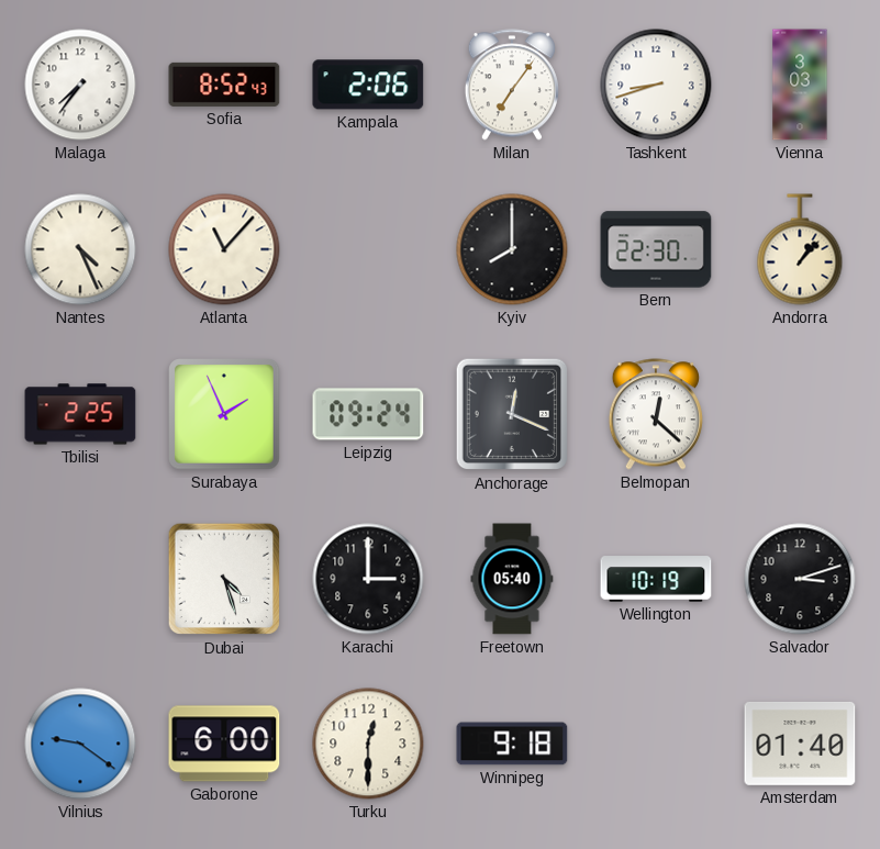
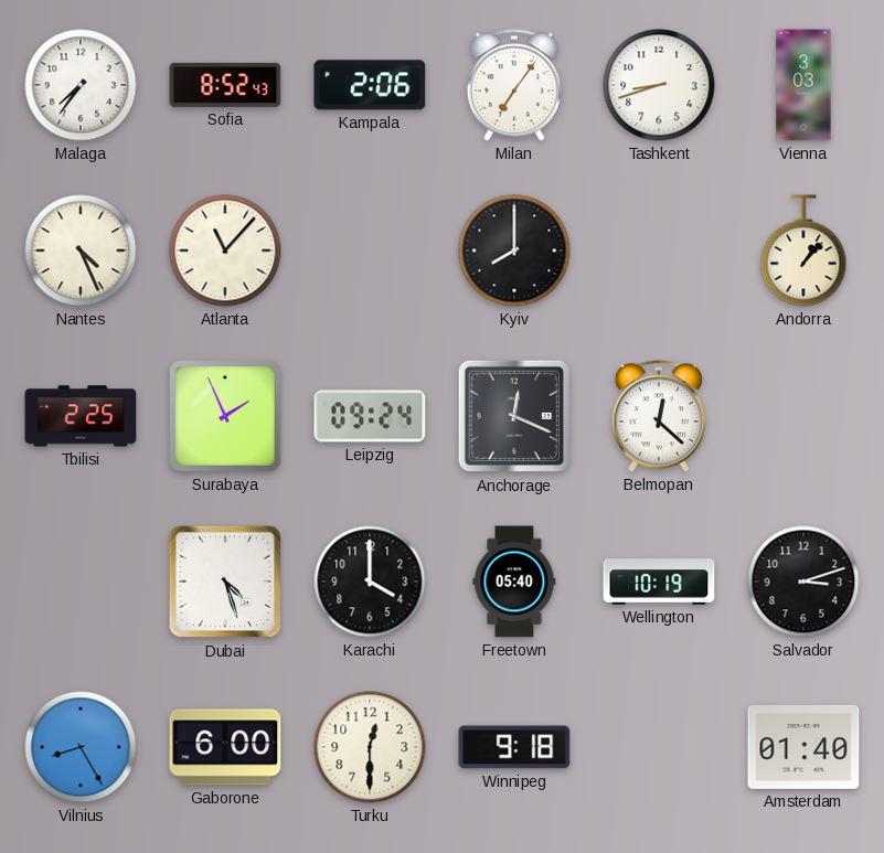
Bern: 22:30 -> none
Karachi: 3:00 -> 4:00
Vilnius: 9:21 -> 8:25
